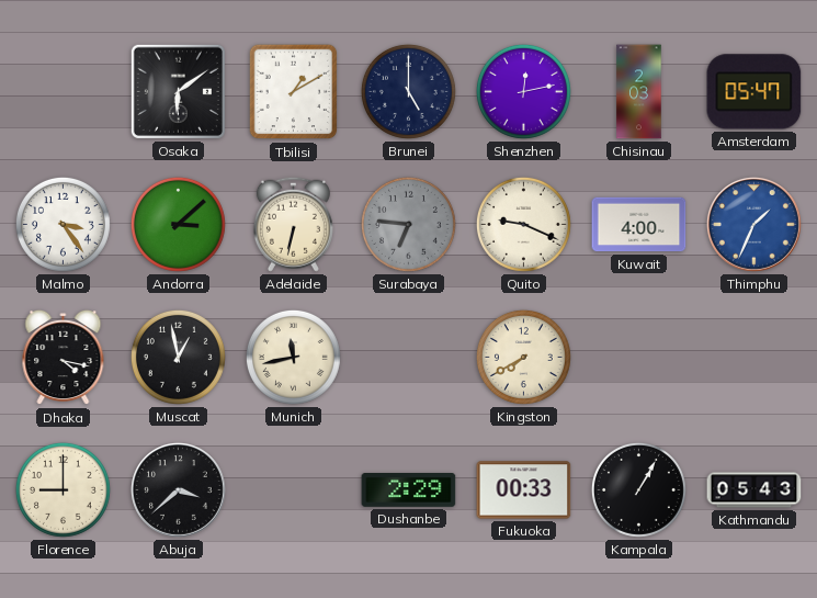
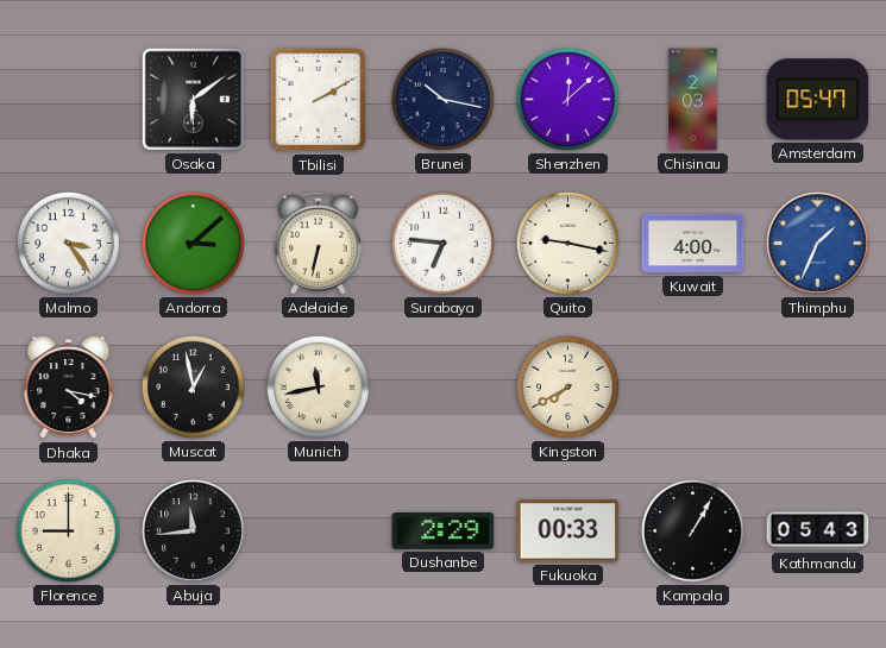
Tbilisi: 1:10 -> 2:10
Brunei: 5:00 -> 10:17
Shenzhen: 12:13 -> 12:08
Surabaya dial: grey -> white
Quito: 9:19 -> 9:17
Abuja: 3:38 -> 11:44
